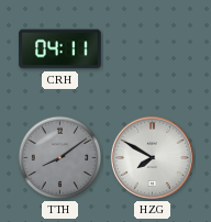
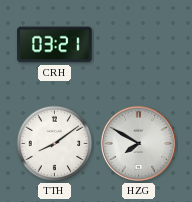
CRH: 04:11 -> 03:21
TTH dial: grey -> white
